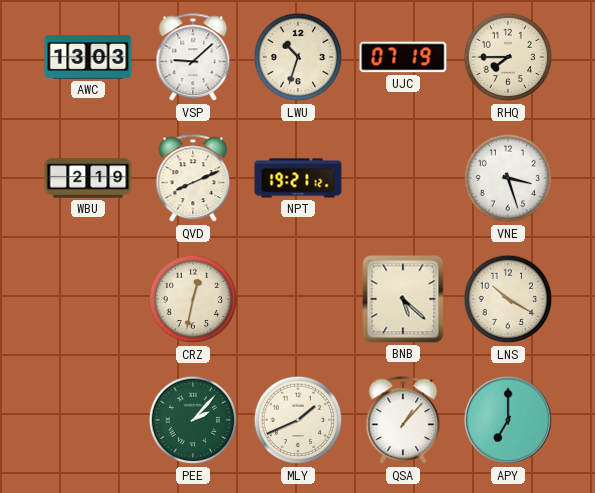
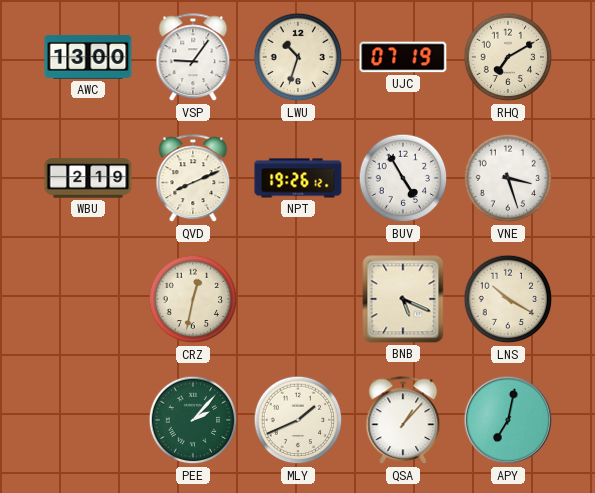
AWC: 13:03 -> 13:00
VSP: 9:08 -> 9:06
RHQ: 7:45 -> 7:10
NPT: 19:21 -> 19:26
BUV: none -> 4:55
BNB: 5:22 -> 5:19
APY: 7:00 -> 7:02
